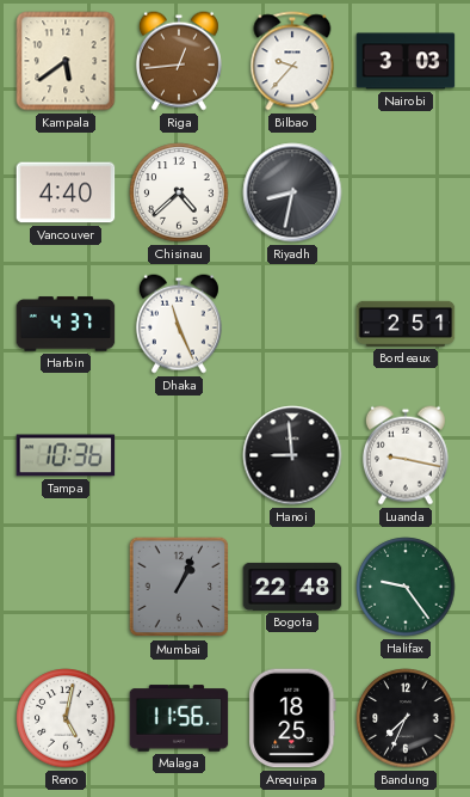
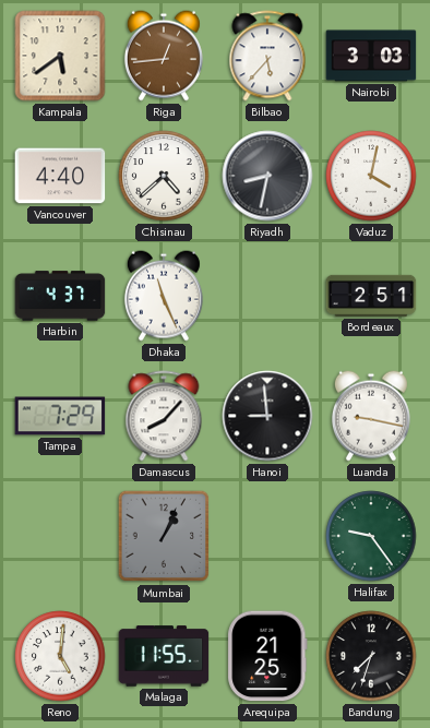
Bilbao: 9:37 -> 5:37
Vaduz: none -> 4:02
Tampa: 10:36 -> 7:29
Damascus: none -> 8:07
Bogota: 22:48 -> none
Reno: 5:02 -> 5:01
Malaga: 11:56 -> 11:55
Arequipa: 18:25 -> 21:25
Bandung: 7:34 -> 7:33
